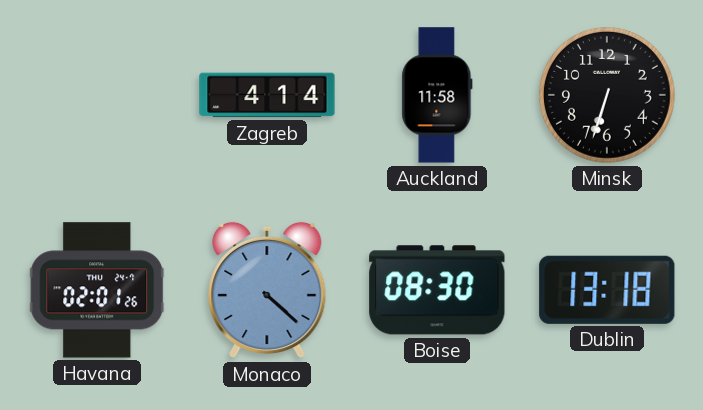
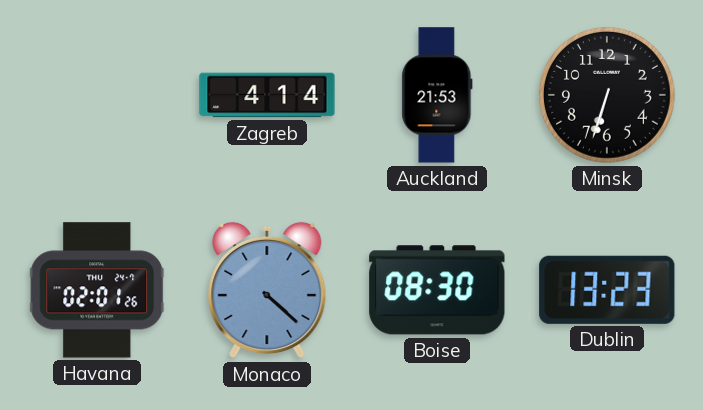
Auckland: 11:58 -> 21:53
Dublin: 13:18 -> 13:23
